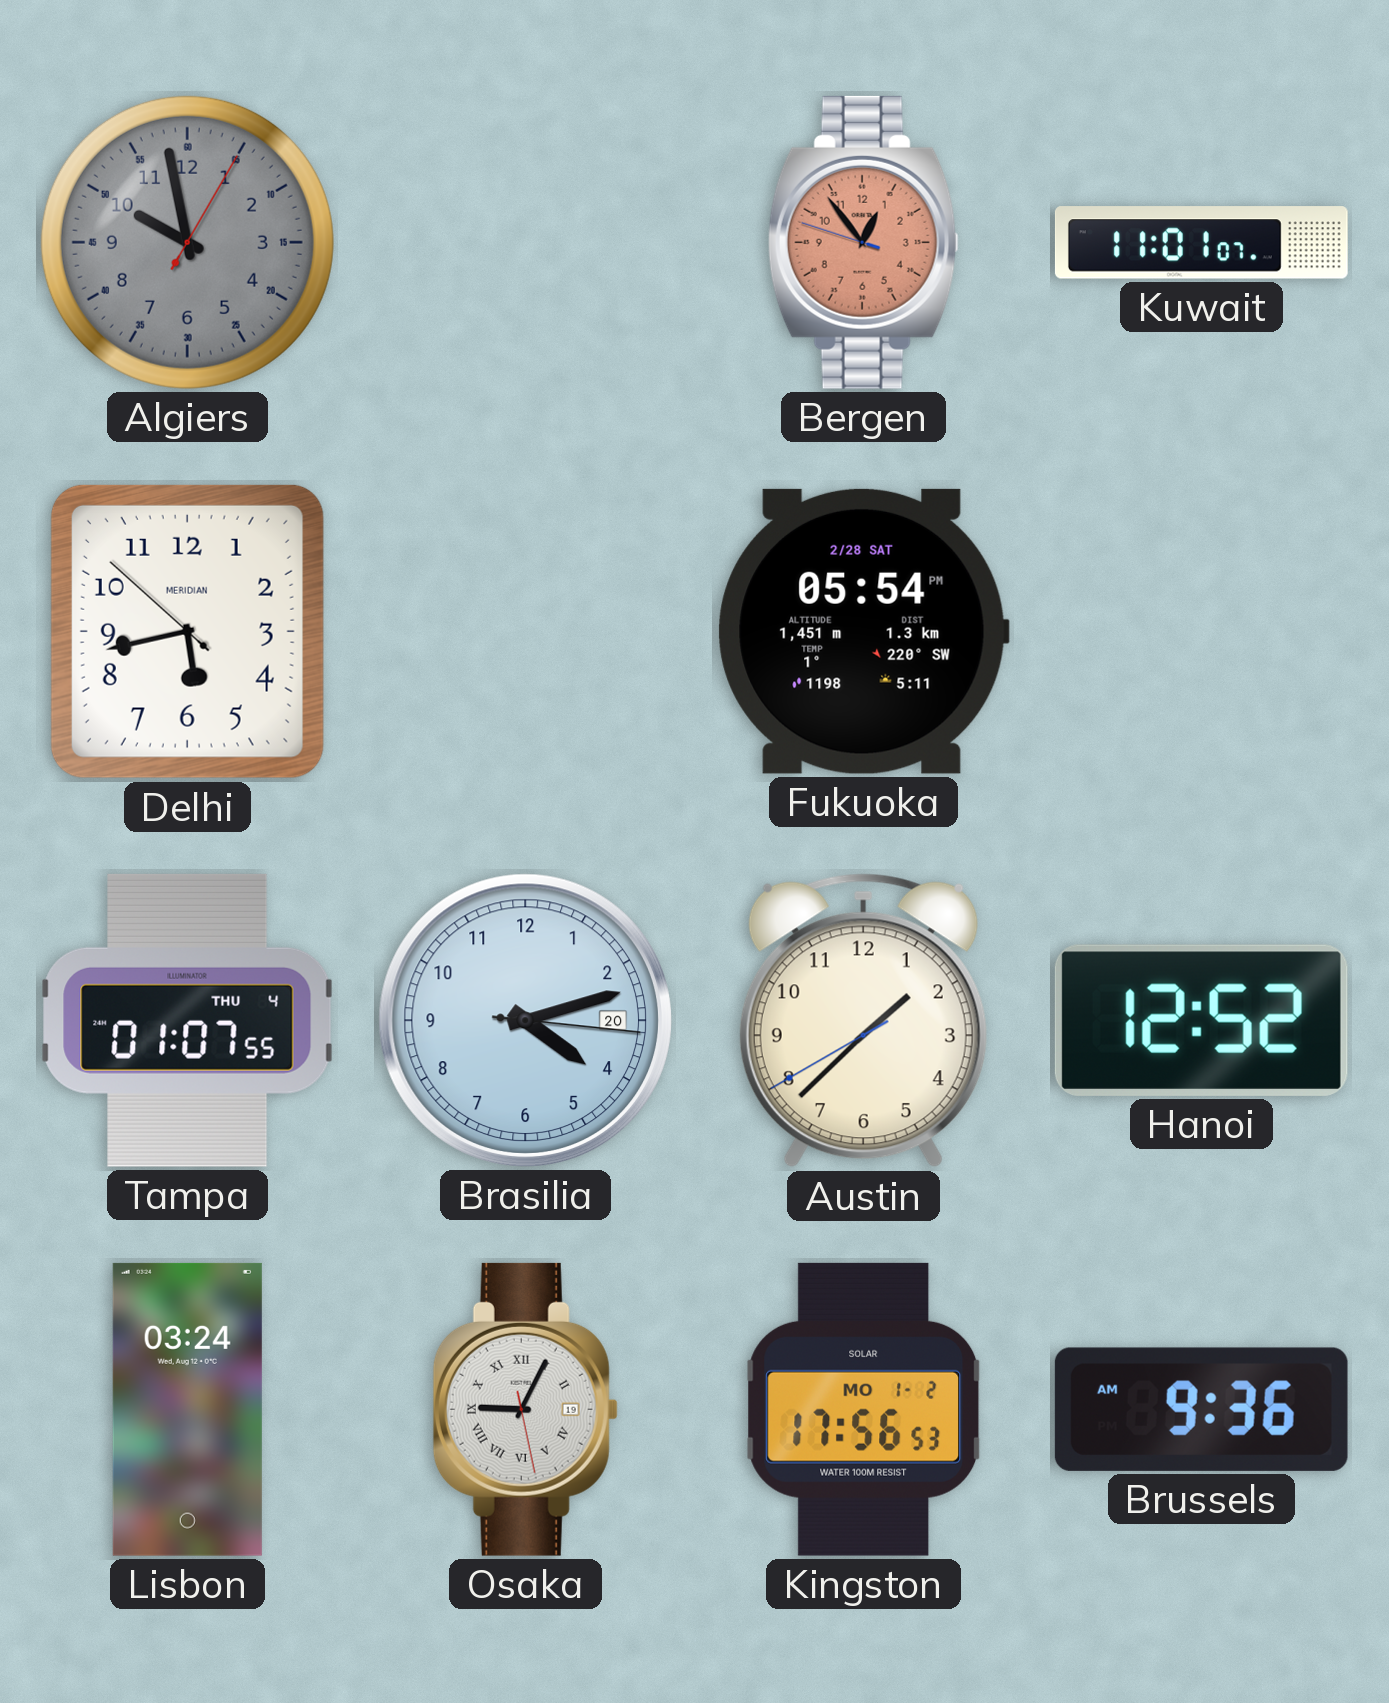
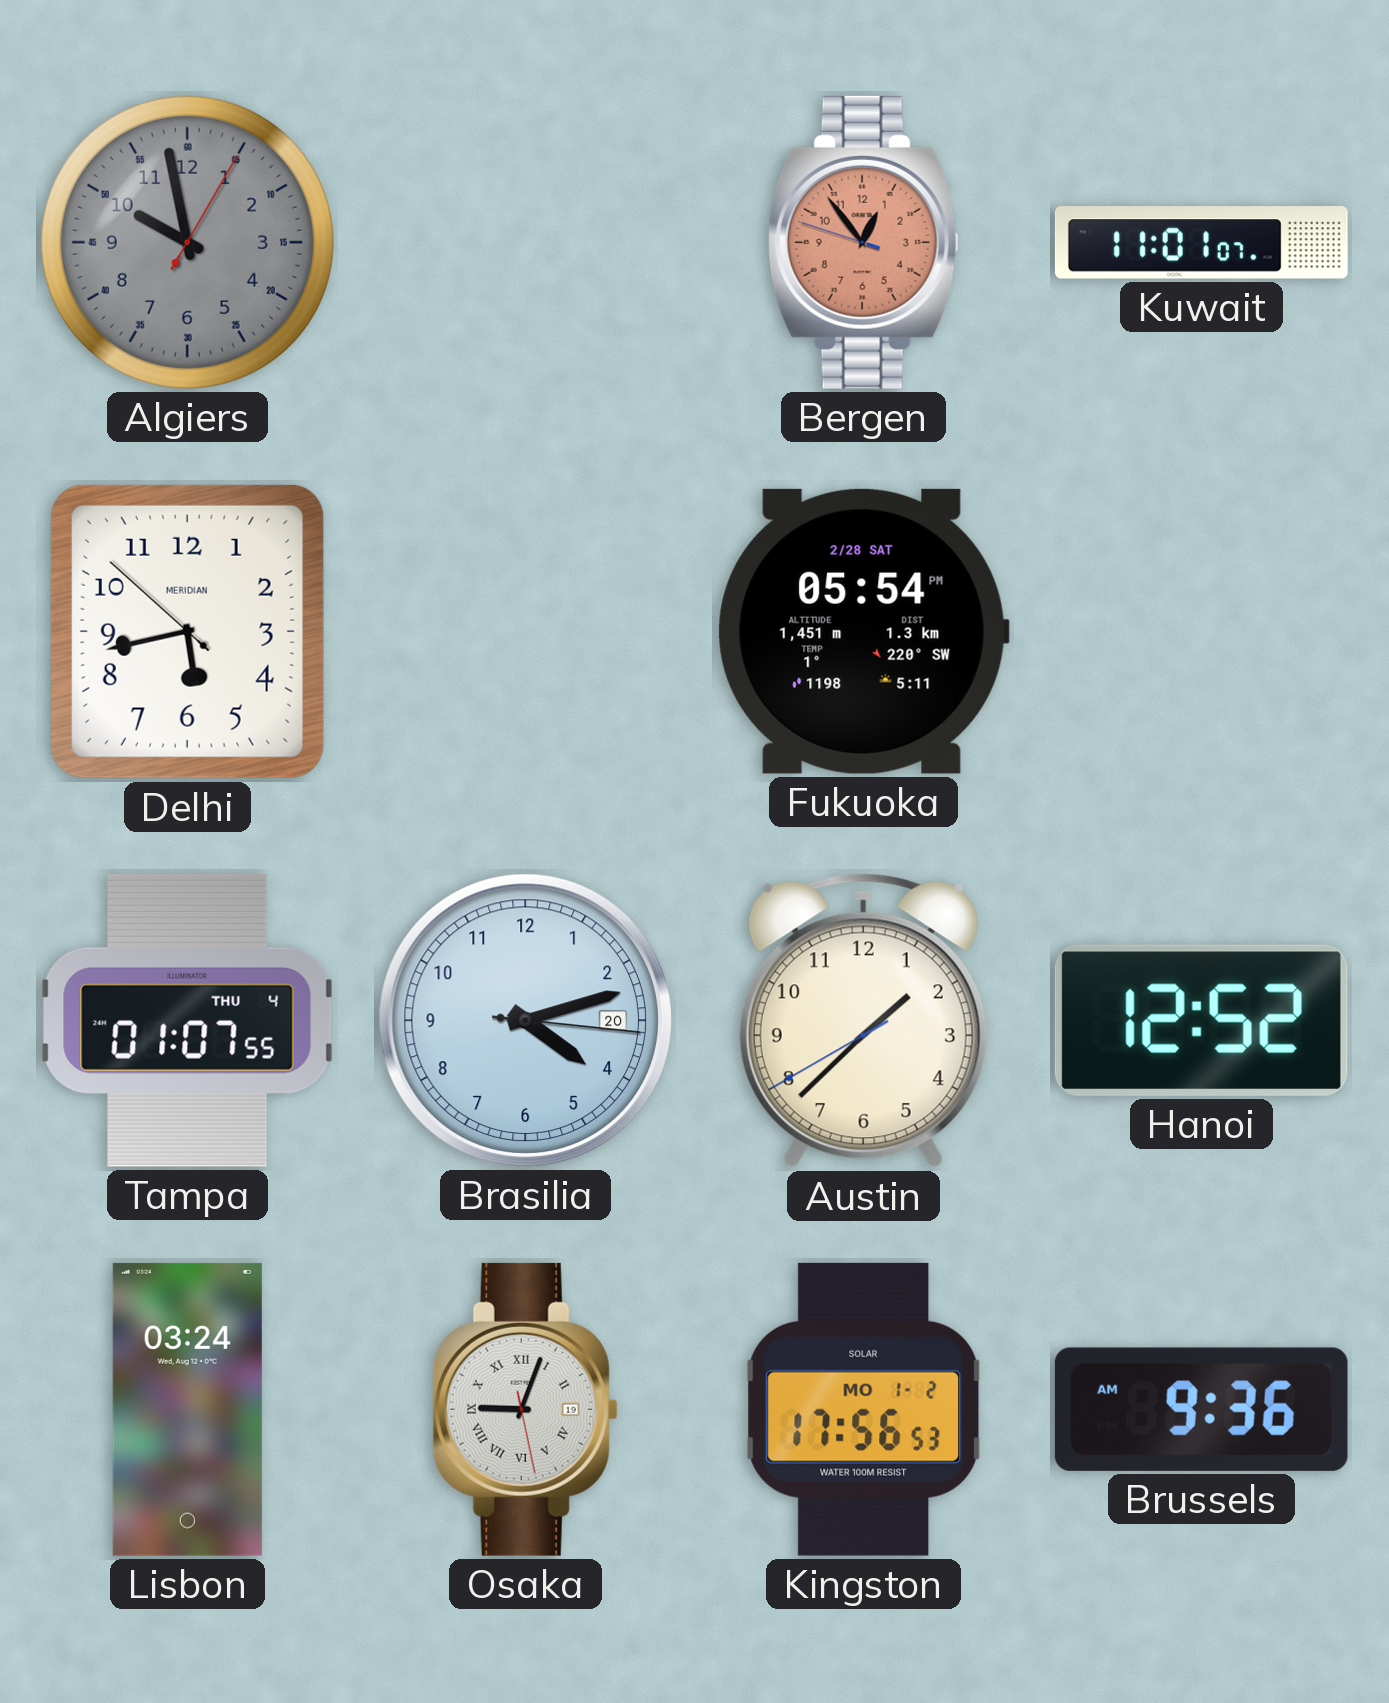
Osaka: 9:04 -> 9:03
